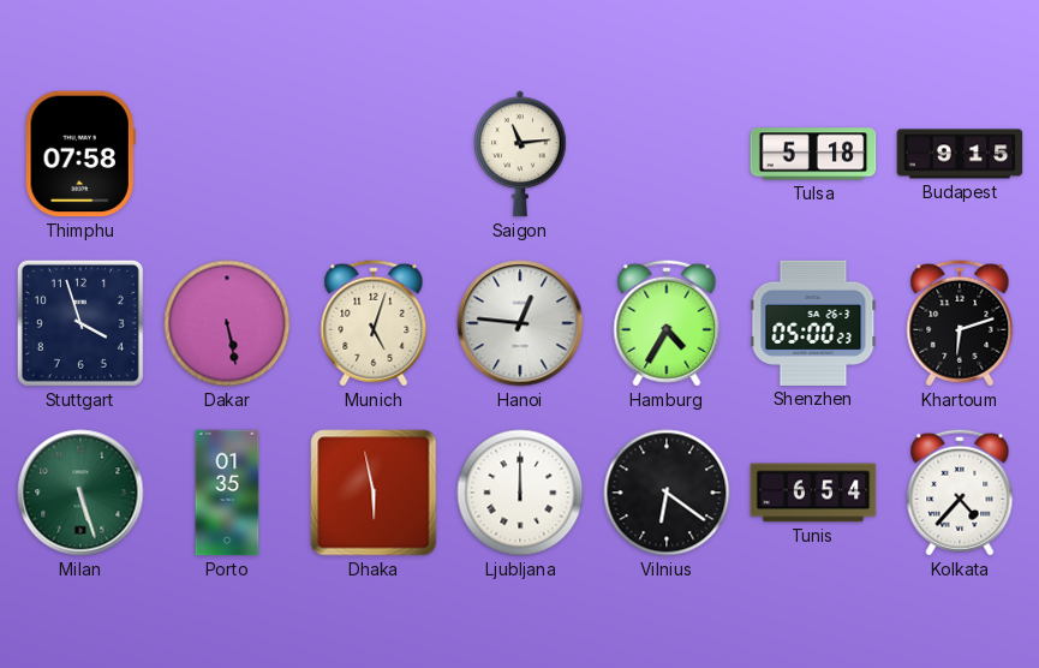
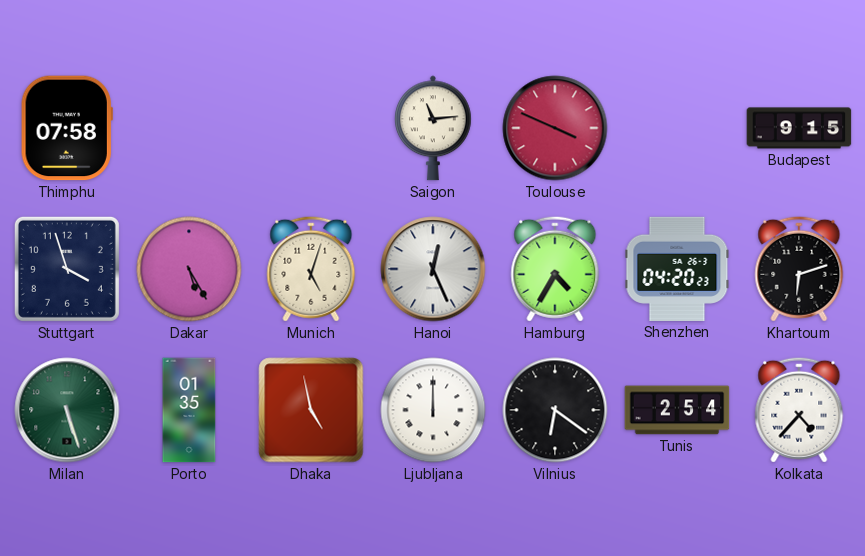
Toulouse: none -> 3:49
Tulsa: 5:18 -> none
Dakar: 5:28 -> 5:25
Hanoi: 12:46 -> 12:26
Shenzhen: 05:00 -> 04:20
Dhaka: 5:58 -> 4:58
Tunis: 6:54 -> 2:54
